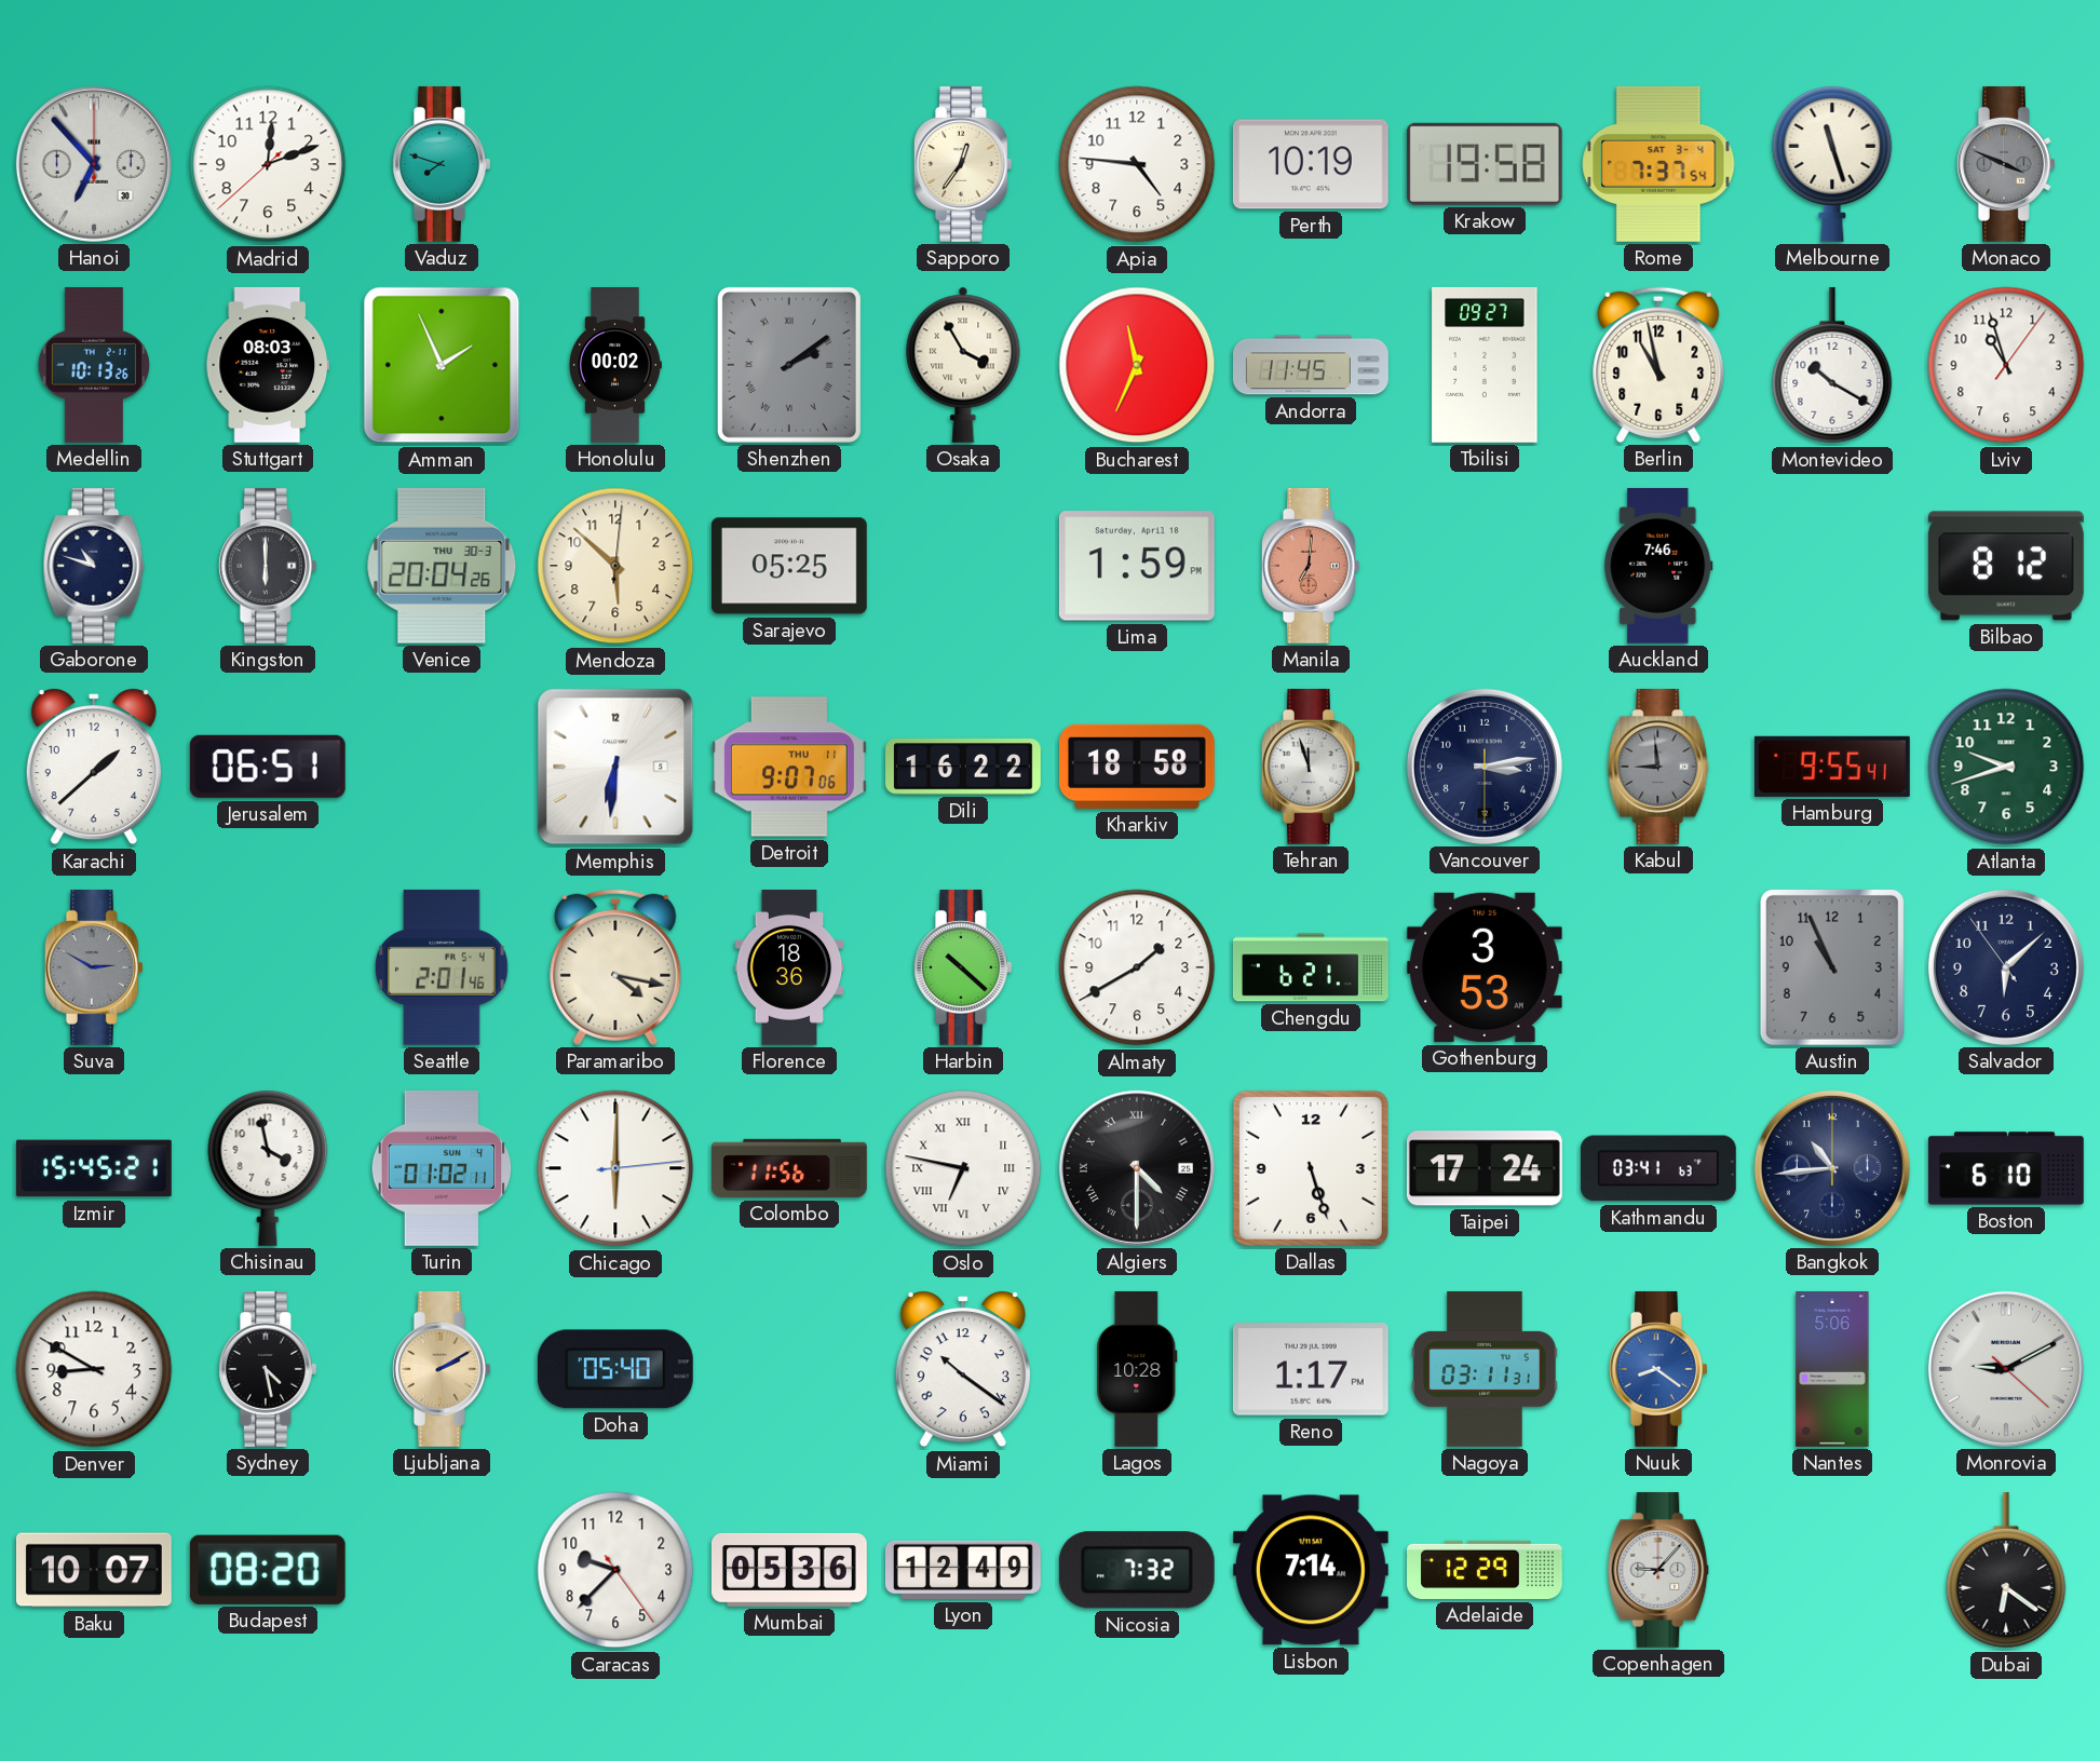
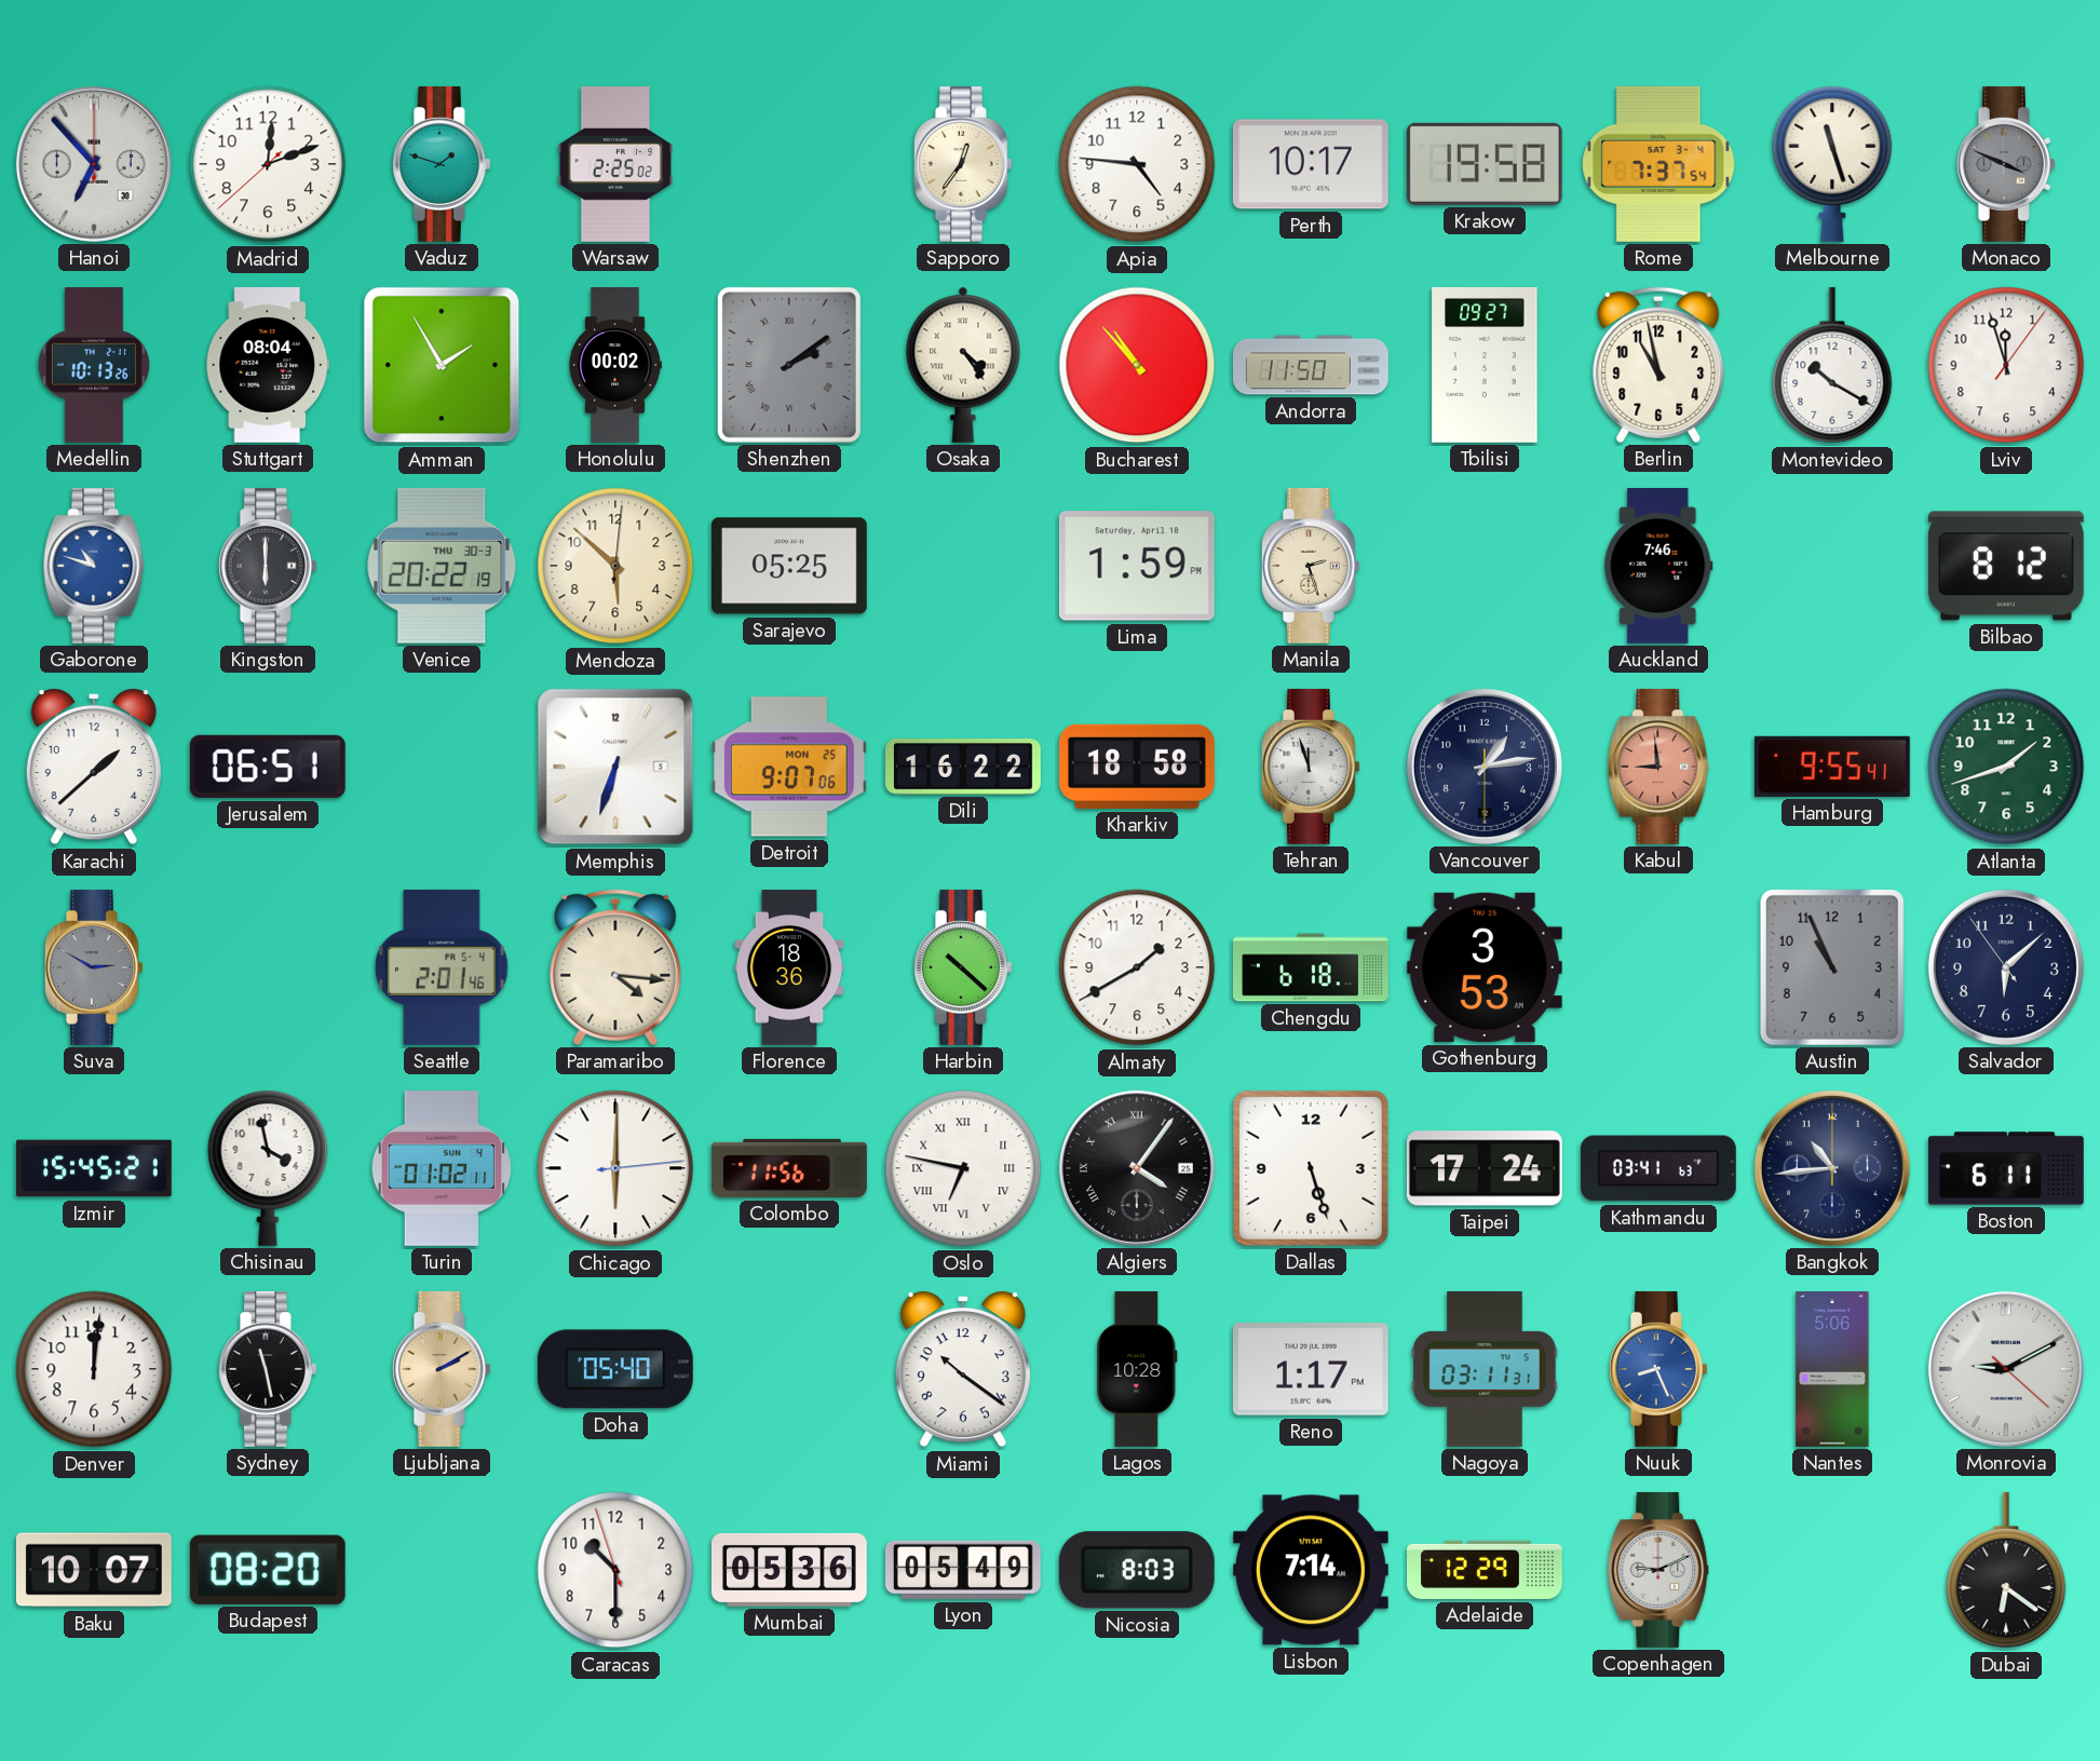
Vaduz: 7:48 -> 1:48
Warsaw: none -> 2:25
Perth: 10:19 -> 10:17
Stuttgart: 08:03 -> 08:04
Amman: 1:56 -> 1:55
Osaka: 3:55 -> 4:24
Bucharest: 11:34 -> 10:53
Andorra: 11:45 -> 11:50
Lviv: 10:57 -> 11:57
Gaborone dial: navy -> blue
Venice: 20:04 -> 20:22
Manila: 7:01 -> 2:27
Manila dial: salmon -> cream
Memphis: 6:31 -> 6:33
Detroit date: THU 11 -> MON 25
Vancouver: 3:13 -> 1:13
Kabul dial: grey -> salmon
Atlanta: 9:42 -> 1:42
Paramaribo: 4:17 -> 4:16
Chengdu: 6:21 -> 6:18
Algiers: 4:30 -> 4:06
Boston: 6:10 -> 6:11
Denver: 8:50 -> 12:01
Sydney: 4:28 -> 11:28
Nuuk: 8:21 -> 8:26
Caracas: 9:37 -> 10:29
Lyon: 12:49 -> 05:49
Nicosia: 7:32 -> 8:03
Copenhagen: 9:07 -> 9:11
